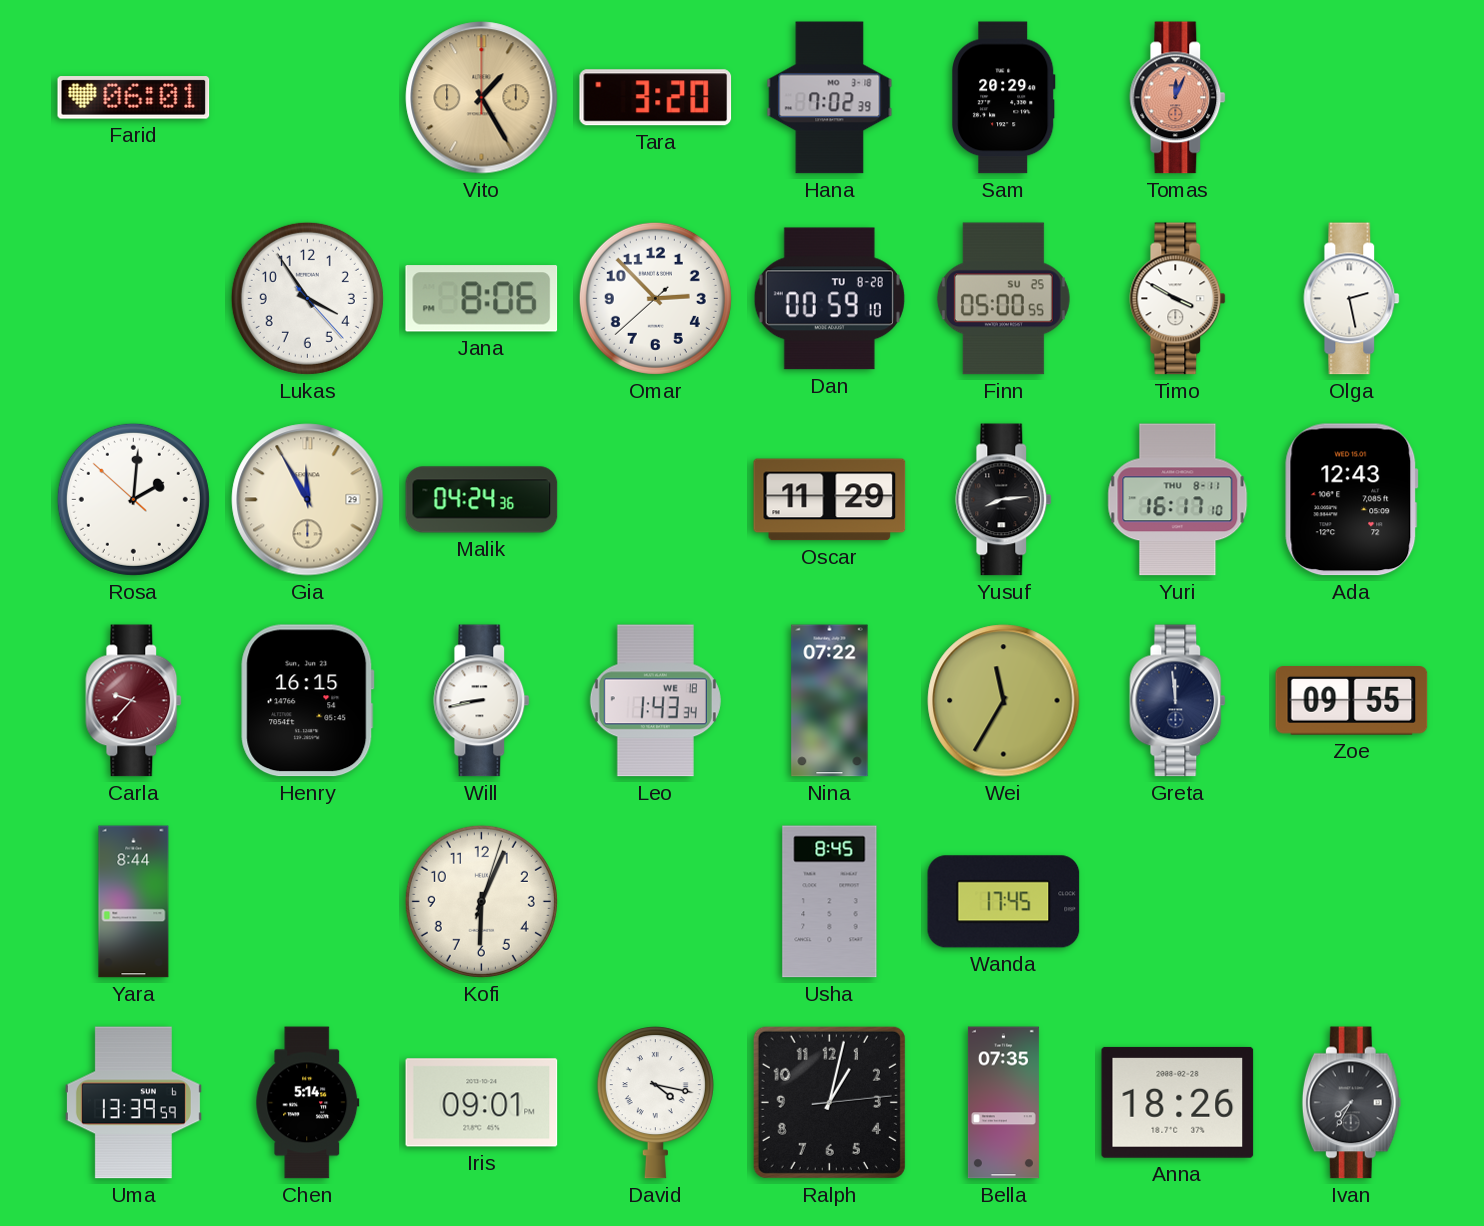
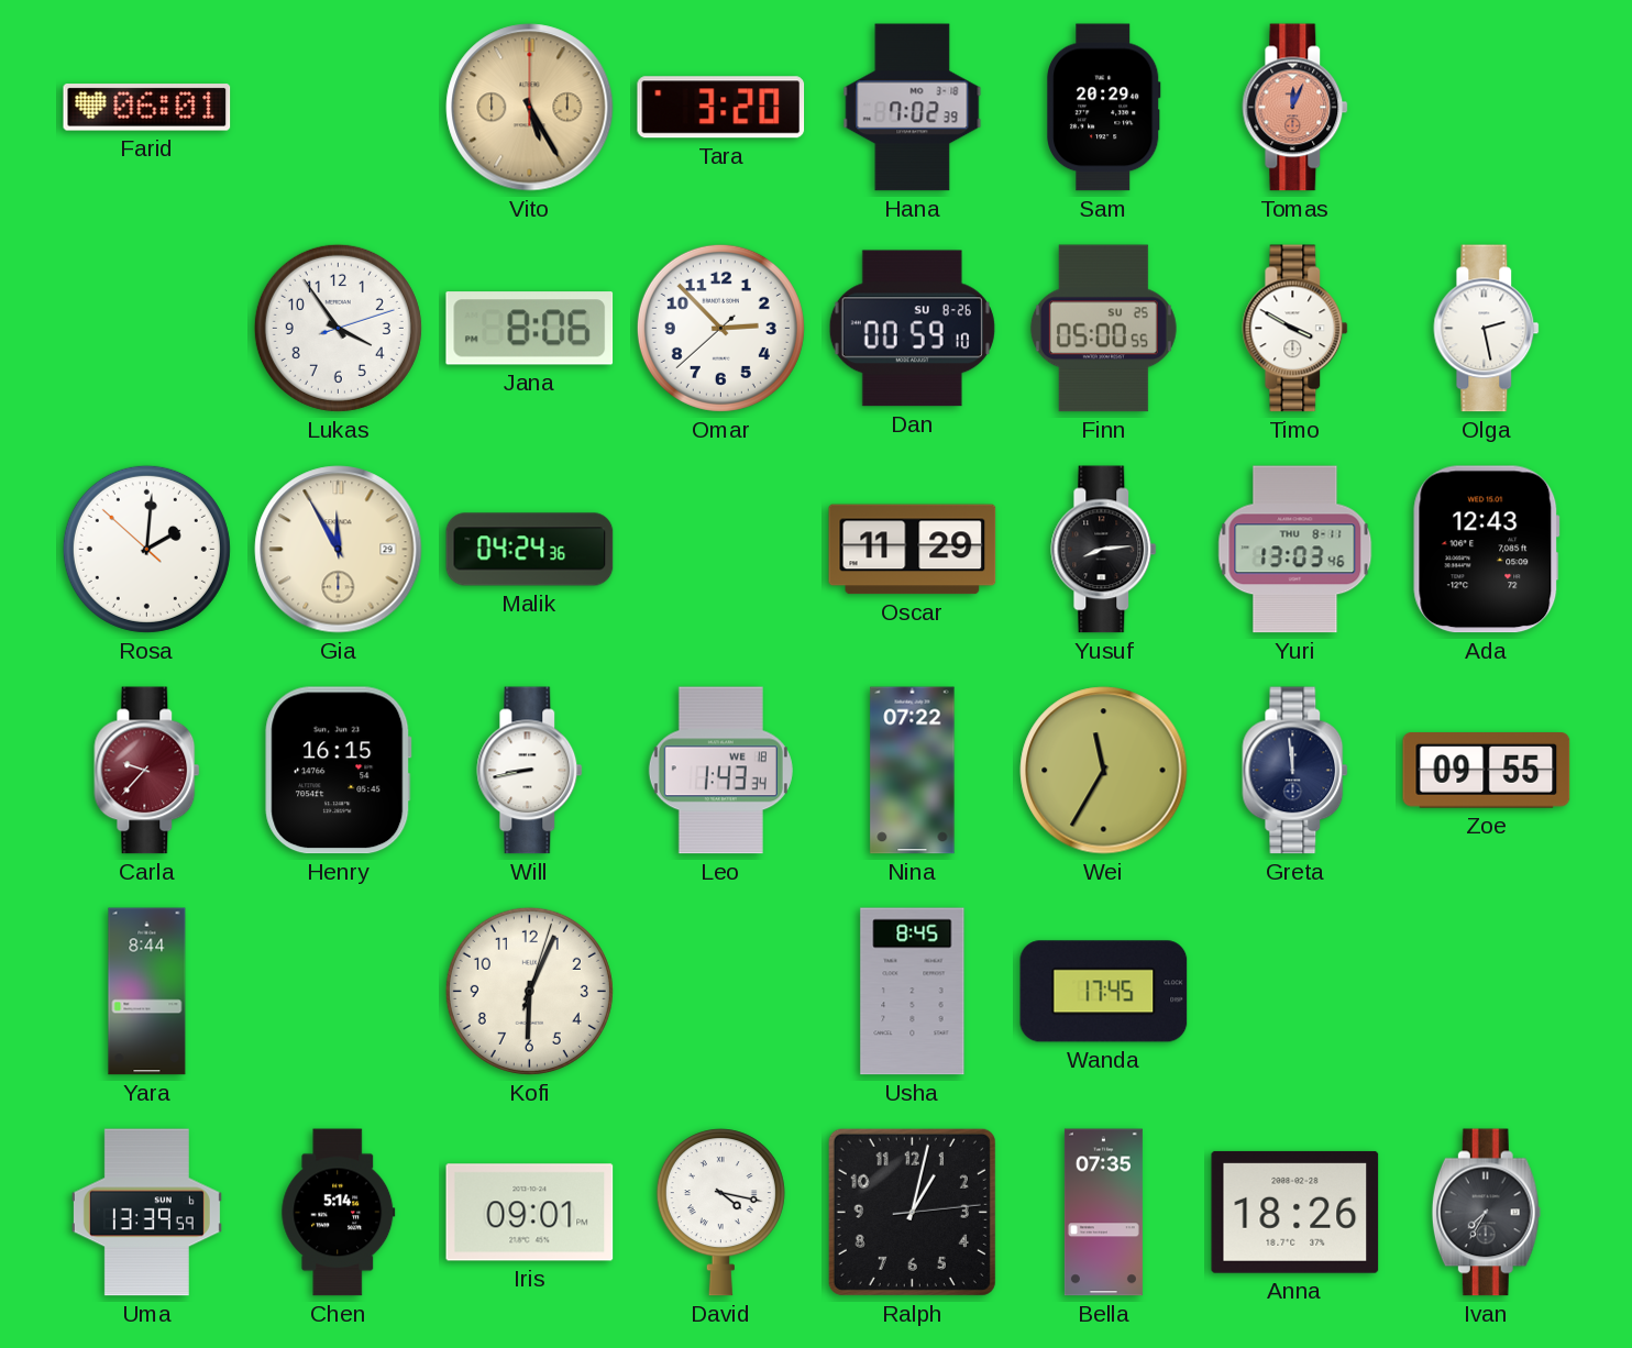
Vito: 1:25 -> 5:25
Lukas: 3:54:23 -> 3:54:12
Dan date: TU 8-28 -> SU 8-26
Yuri: 16:17 -> 13:03
